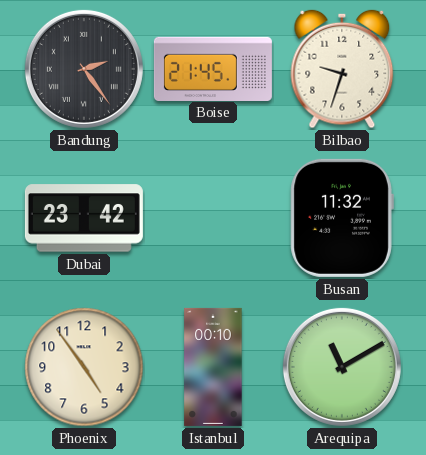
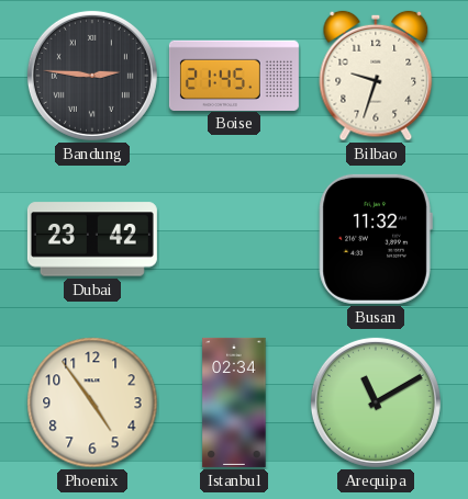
Bandung: 2:24 -> 2:46
Istanbul: 00:10 -> 02:34
